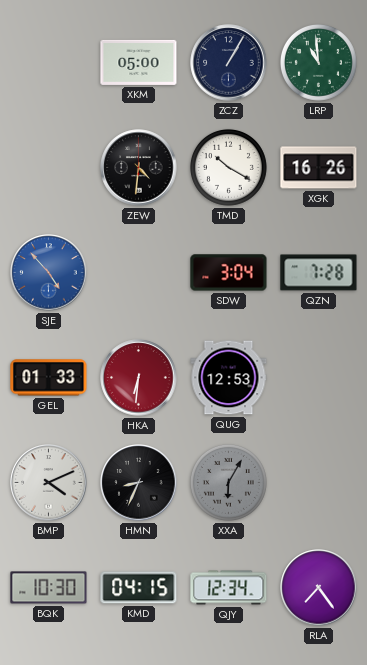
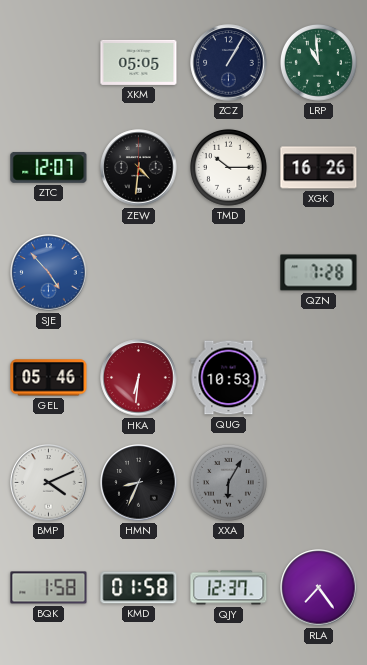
XKM: 05:00 -> 05:05
ZTC: none -> 12:07
TMD: 10:20 -> 10:15
SDW: 3:04 -> none
GEL: 01:33 -> 05:46
QUG: 12:53 -> 10:53
BQK: 10:30 -> 1:58
KMD: 04:15 -> 01:58
QJY: 12:34 -> 12:37
